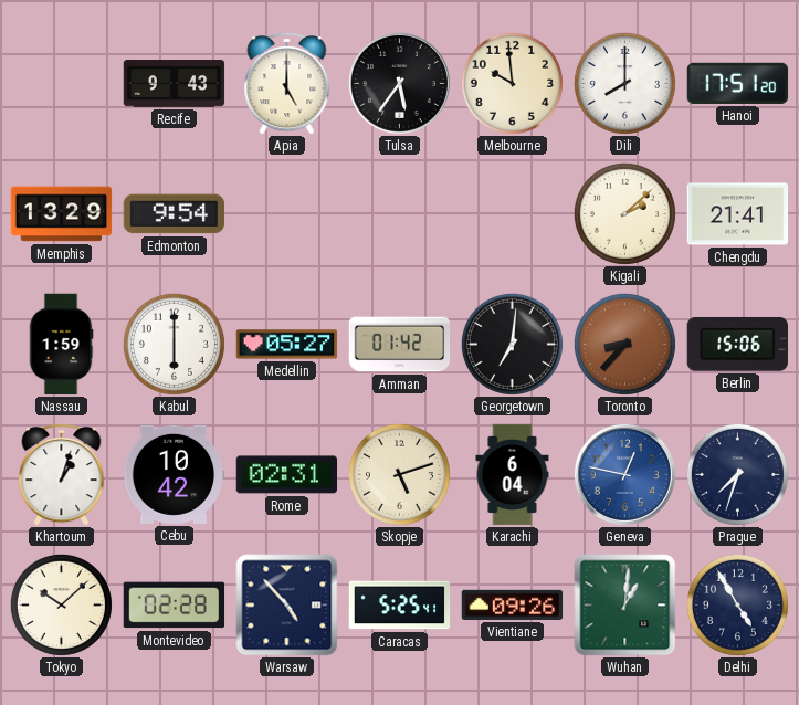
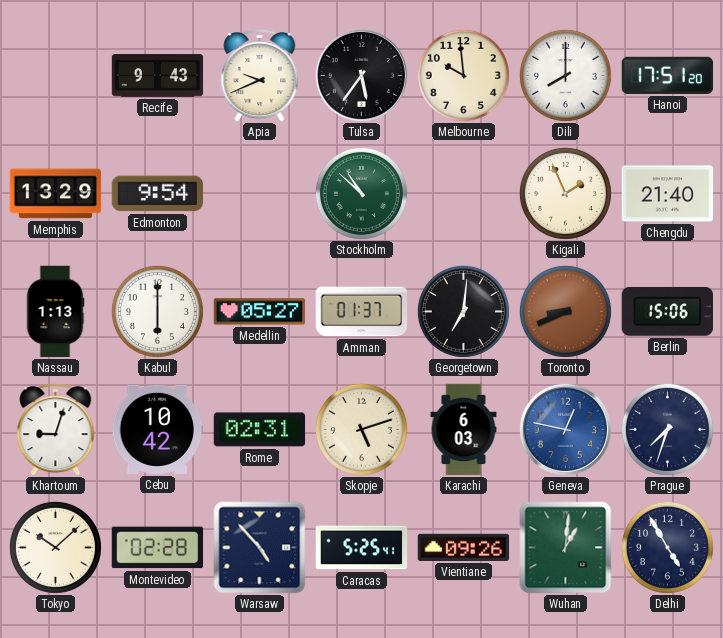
Apia: 5:00 -> 9:41
Stockholm: none -> 10:52
Kigali: 2:08 -> 1:56
Chengdu: 21:41 -> 21:40
Nassau: 1:59 -> 1:13
Amman: 01:42 -> 01:37
Toronto: 8:37 -> 8:41
Khartoum: 1:03 -> 9:03
Karachi: 6:04 -> 6:03
